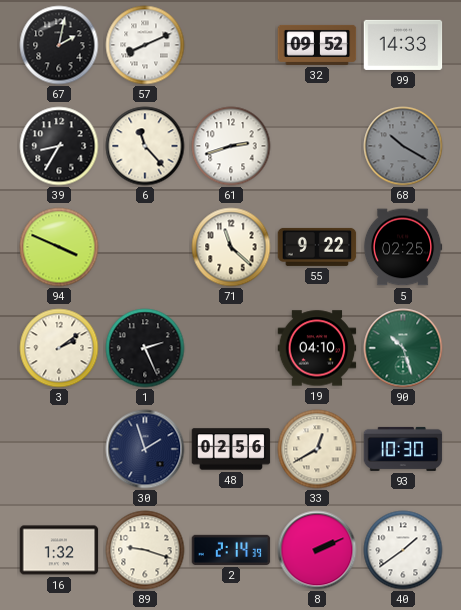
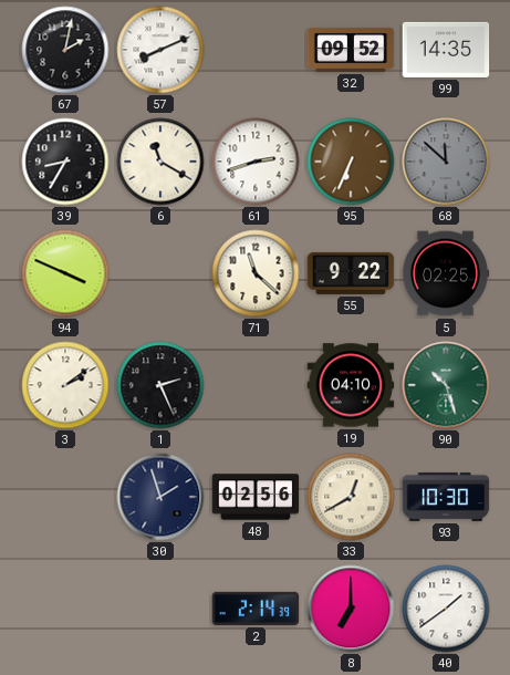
99: 14:33 -> 14:35
6: 11:23 -> 11:20
95: none -> 6:34
68: 10:20 -> 11:52
16: 1:32 -> none
89: 9:18 -> none
8: 2:11 -> 7:00
